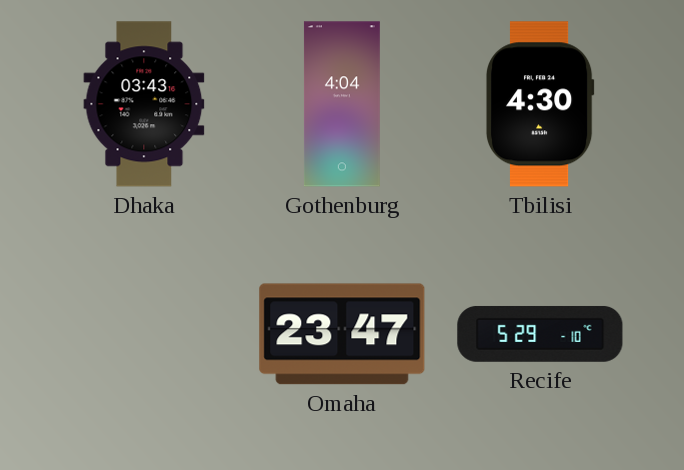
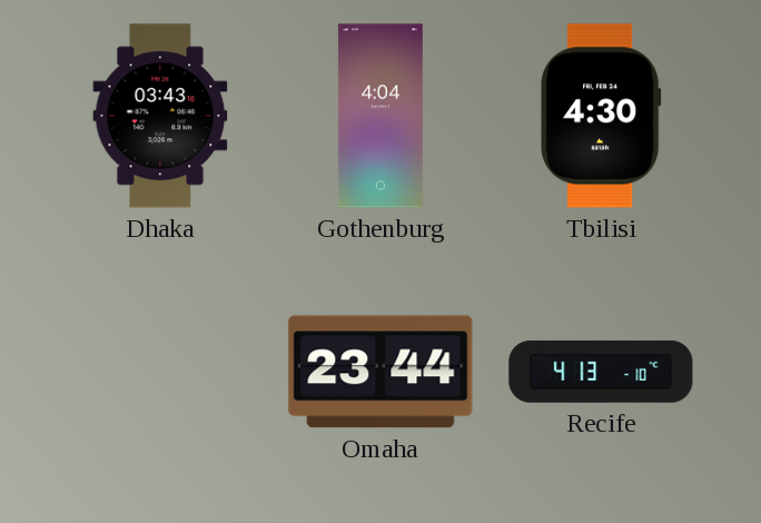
Omaha: 23:47 -> 23:44
Recife: 5:29 -> 4:13
